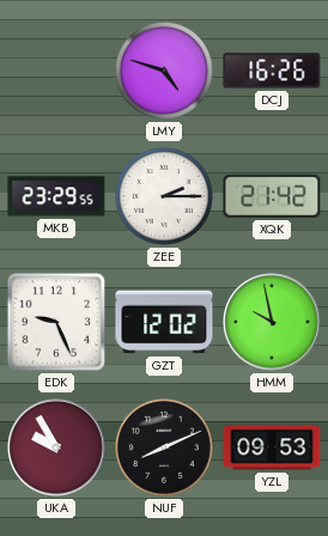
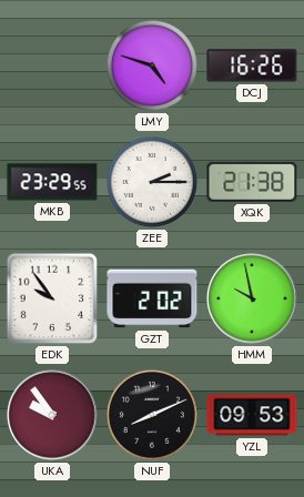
XQK: 21:42 -> 21:38
EDK: 9:26 -> 9:54
GZT: 12:02 -> 2:02
UKA: 9:55 -> 9:54
